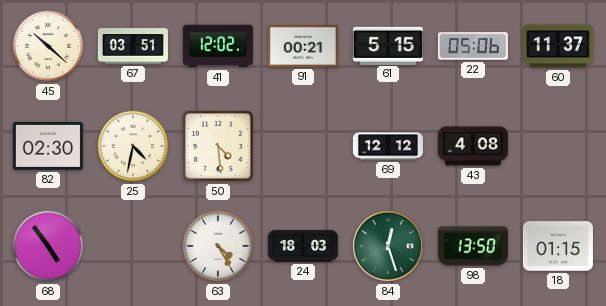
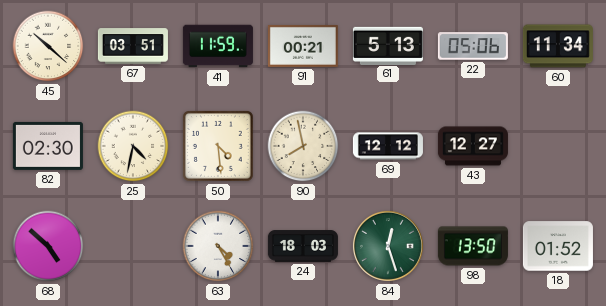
41: 12:02 -> 11:59
61: 5:15 -> 5:13
60: 11:37 -> 11:34
90: none -> 7:58
43: 4:08 -> 12:27
68: 4:54 -> 4:52
18: 01:15 -> 01:52
